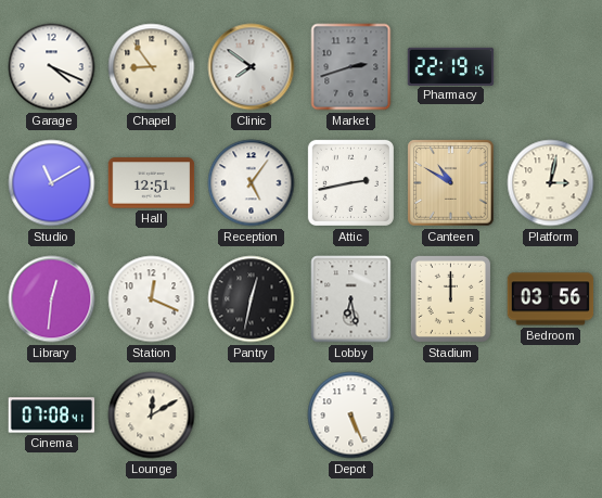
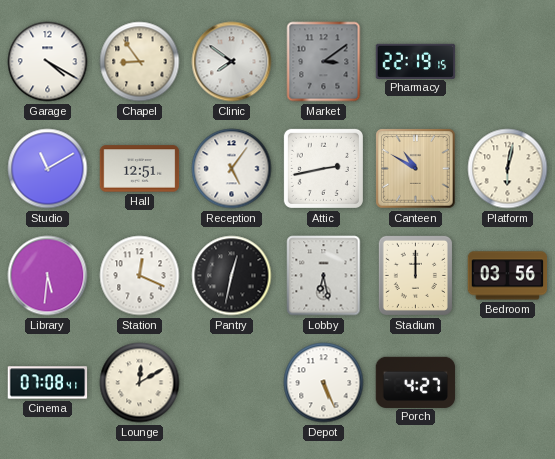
Garage: 4:19 -> 4:20
Market: 2:42 -> 3:09
Platform: 3:02 -> 6:02
Library: 12:31 -> 5:31
Porch: none -> 4:27
